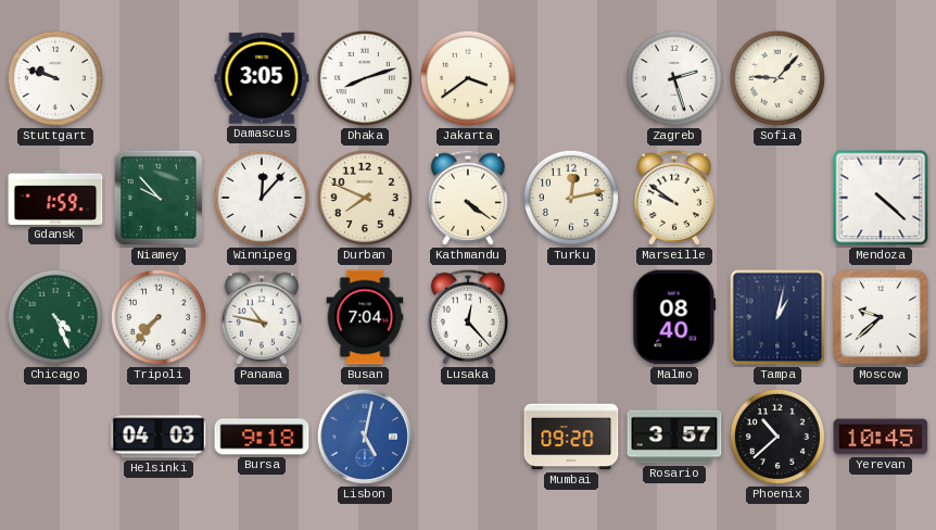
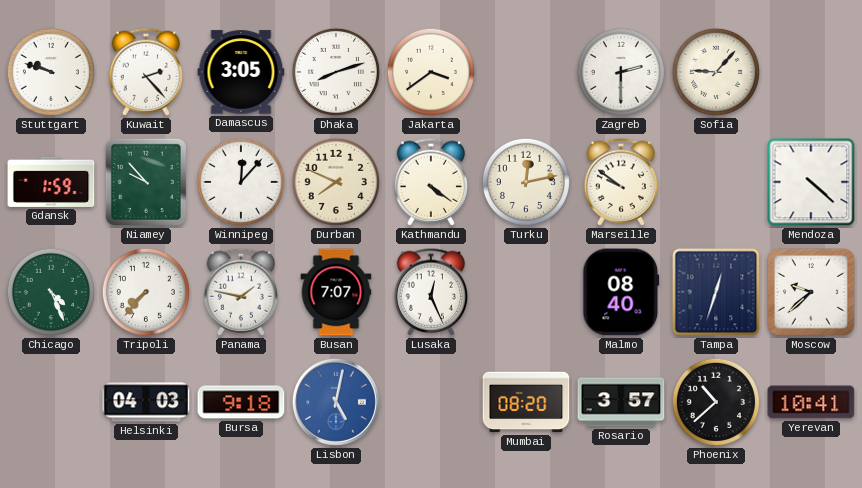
Kuwait: none -> 2:23
Zagreb: 2:27 -> 2:30
Panama: 10:47 -> 1:47
Busan: 7:04 -> 7:07
Lusaka: 12:23 -> 12:26
Tampa: 1:02 -> 12:33
Mumbai: 09:20 -> 08:20
Yerevan: 10:45 -> 10:41
